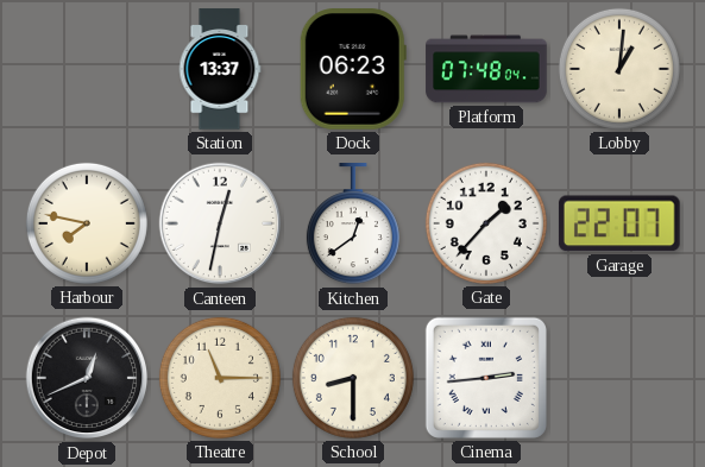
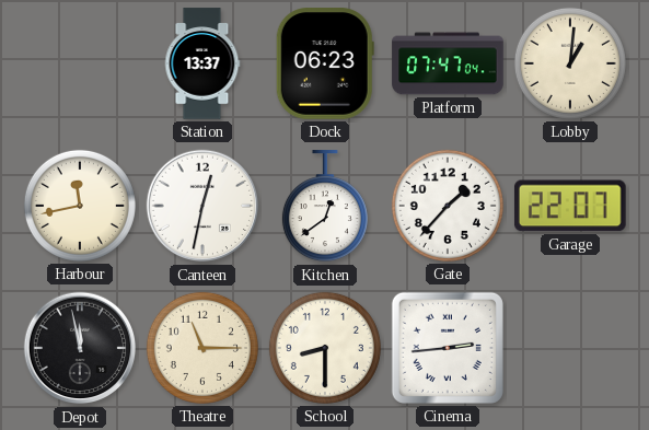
Platform: 07:48 -> 07:47
Harbour: 7:47 -> 11:43
Depot: 12:41 -> 11:58
